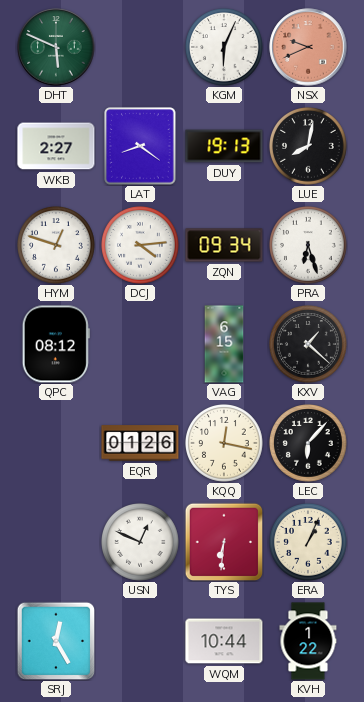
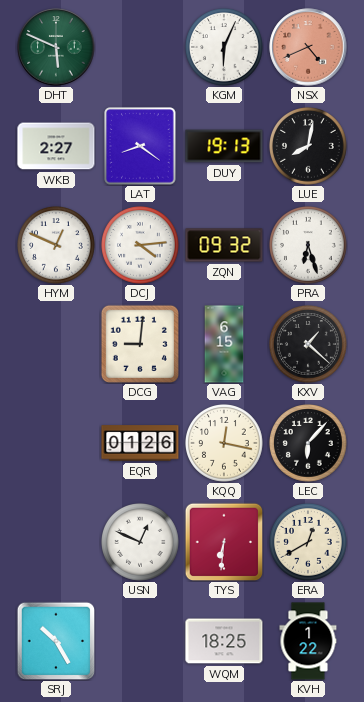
NSX: 9:41 -> 4:41
HYM: 12:48 -> 12:49
ZQN: 09:34 -> 09:32
QPC: 08:12 -> none
DCG: none -> 9:01
ERA: 1:04 -> 12:40
SRJ: 12:25 -> 10:25
WQM: 10:44 -> 18:25
